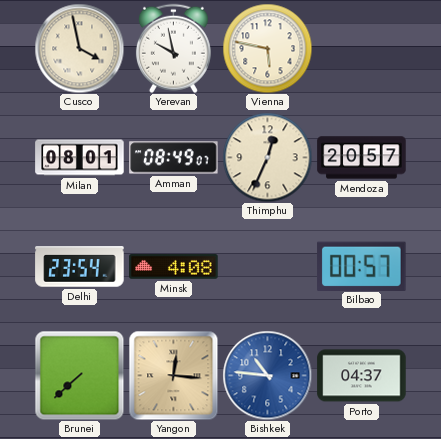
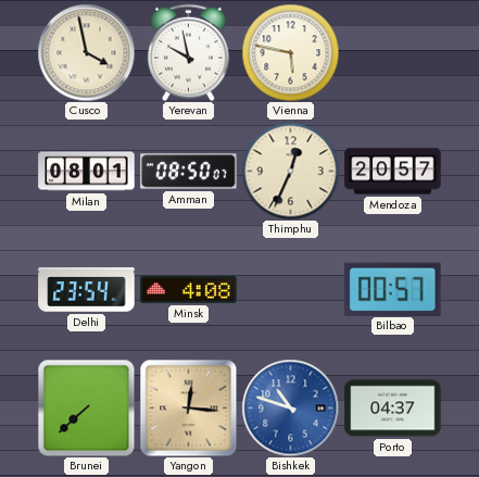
Amman: 08:49 -> 08:50
Bishkek: 10:46 -> 10:48
